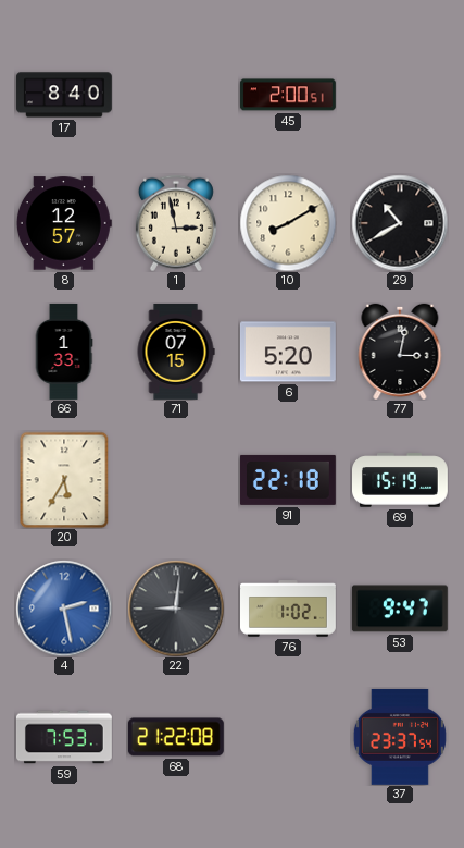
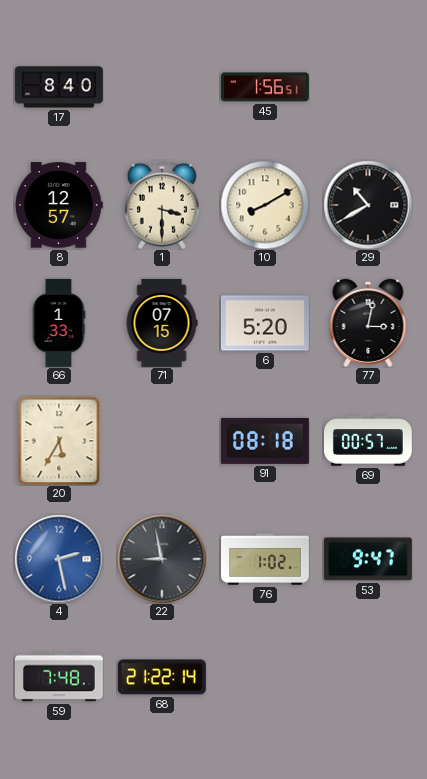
45: 2:00 -> 1:56
1: 2:58 -> 3:30
91: 22:18 -> 08:18
69: 15:19 -> 00:57
22: 9:01 -> 8:58
59: 7:53 -> 7:48
68: 21:22:08 -> 21:22:14
37: 23:37 -> none
